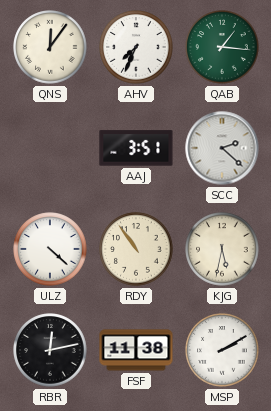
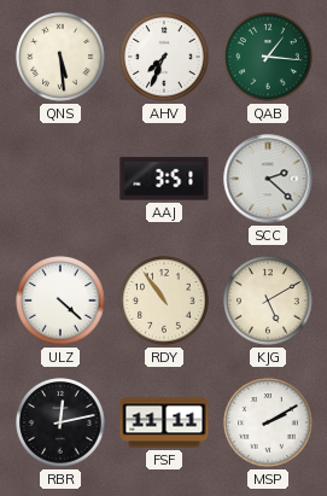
QNS: 12:06 -> 5:29
KJG: 5:32 -> 5:10
FSF: 11:38 -> 11:11
